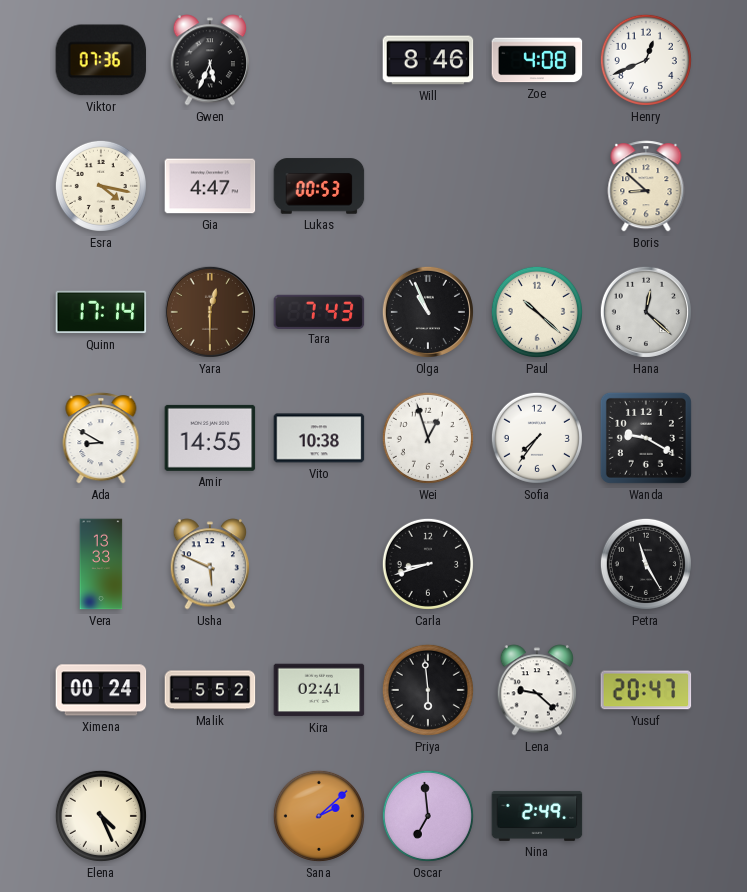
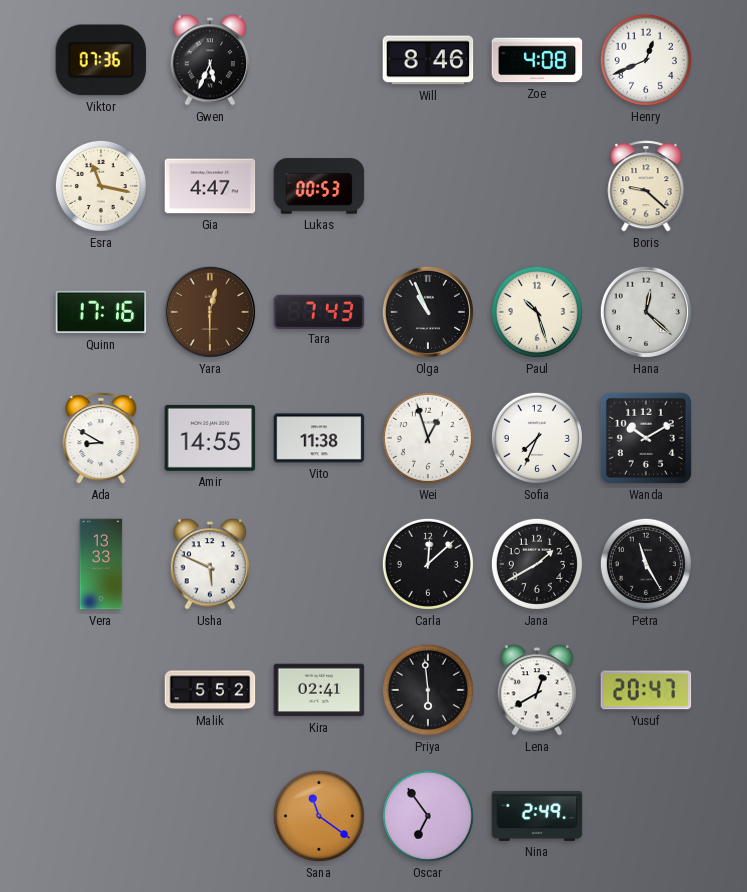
Esra: 4:17 -> 11:17
Boris: 8:52 -> 9:22
Quinn: 17:14 -> 17:16
Paul: 10:22 -> 10:27
Vito: 10:38 -> 11:38
Sofia: 7:36 -> 7:34
Wanda: 9:20 -> 10:10
Carla: 8:42 -> 12:08
Jana: none -> 1:40
Ximena: 00:24 -> none
Lena: 9:22 -> 12:40
Elena: 4:26 -> none
Sana: 2:08 -> 11:21
Oscar: 6:59 -> 6:54
